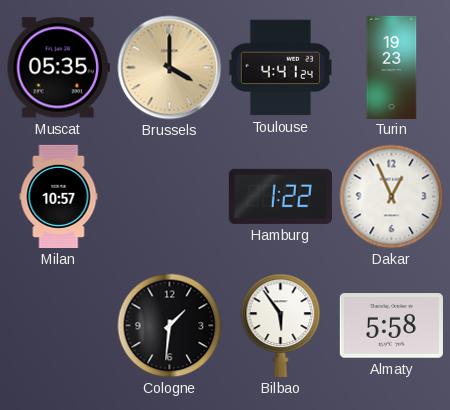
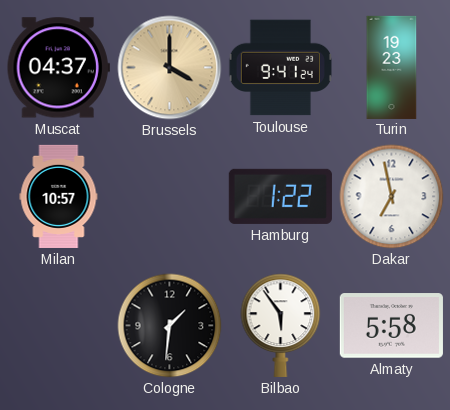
Muscat: 05:35 -> 04:37
Toulouse: 4:41 -> 9:41
Dakar: 12:56 -> 6:58
